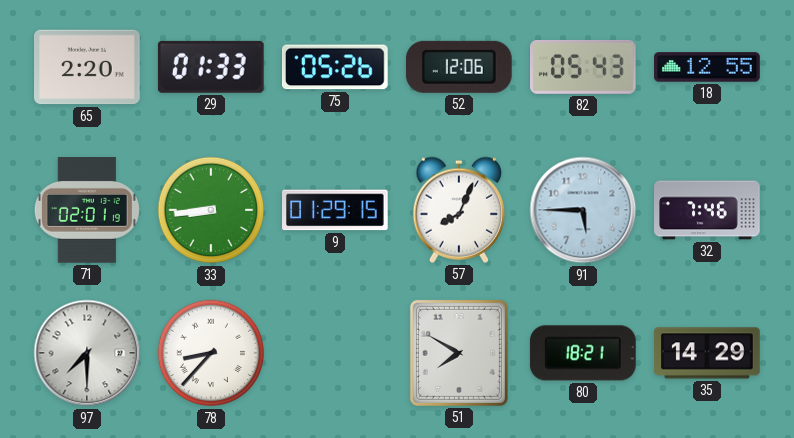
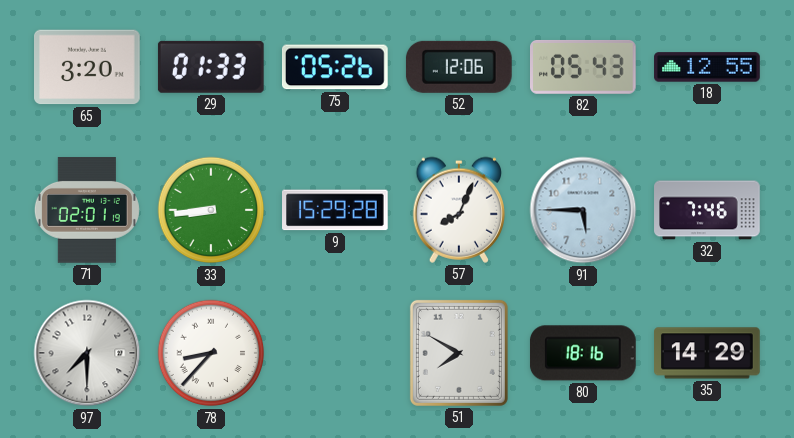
65: 2:20 -> 3:20
9: 01:29 -> 15:29
80: 18:21 -> 18:16
